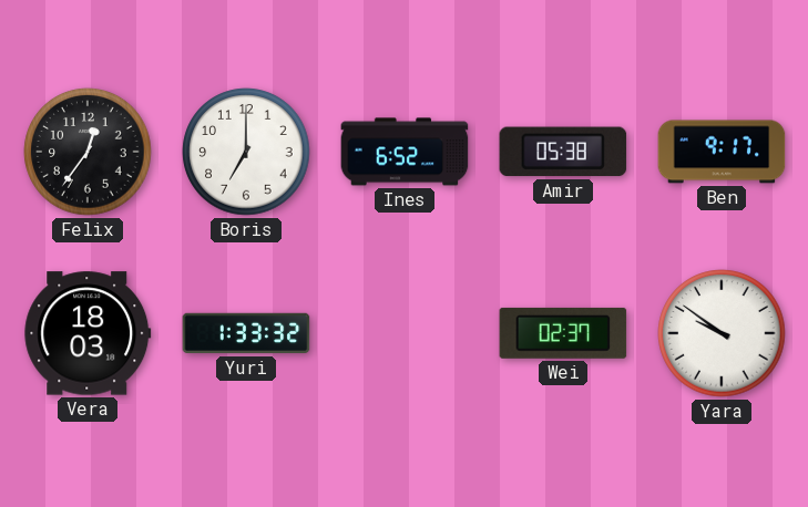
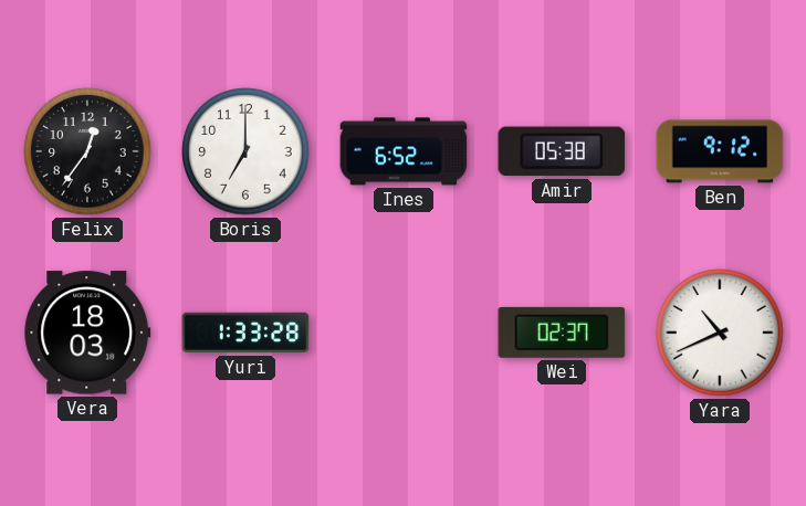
Ben: 9:17 -> 9:12
Yuri: 1:33:32 -> 1:33:28
Yara: 9:51 -> 10:41
